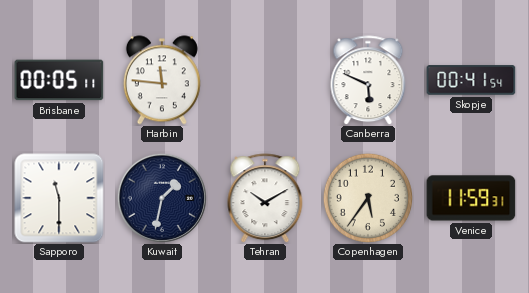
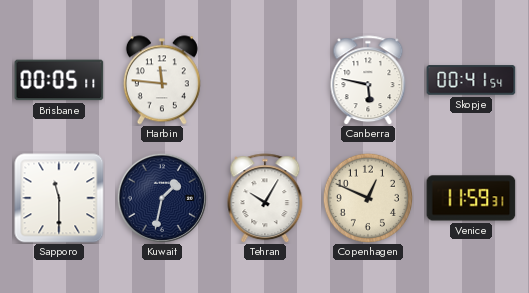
Canberra: 5:49 -> 5:47
Tehran: 10:10 -> 10:05
Copenhagen: 5:36 -> 12:49
